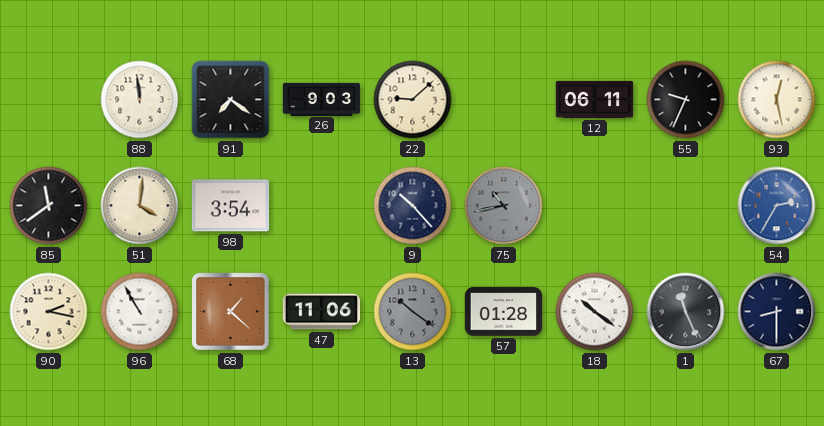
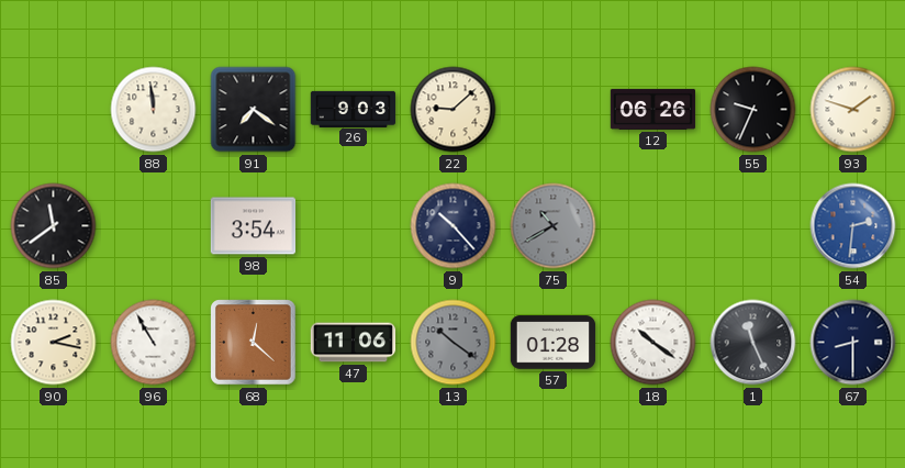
12: 06:11 -> 06:26
93: 12:28 -> 1:48
51: 4:01 -> none
75: 10:43 -> 10:40
54: 2:35 -> 2:31
68: 1:22 -> 12:22
